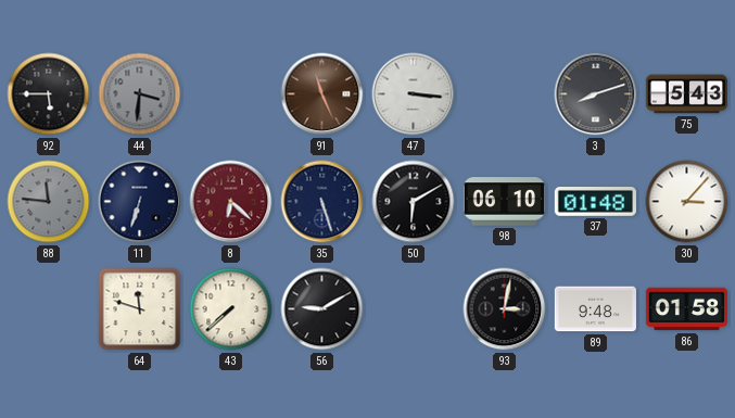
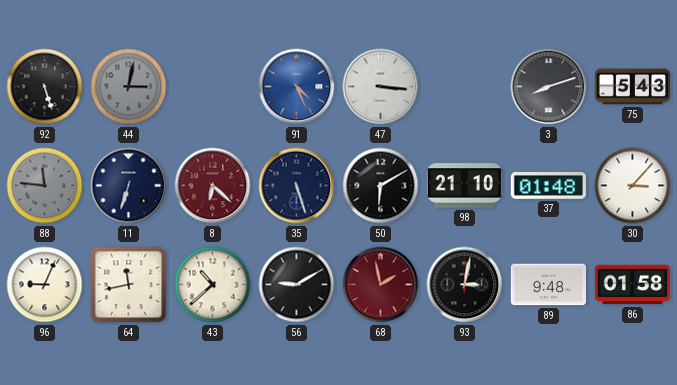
92: 5:45 -> 5:27
44: 3:31 -> 3:02
91: 11:26 -> 4:26
91 dial: brown -> blue
98: 06:10 -> 21:10
96: none -> 9:04
64: 11:48 -> 11:43
43: 7:38 -> 10:38
68: none -> 1:58
